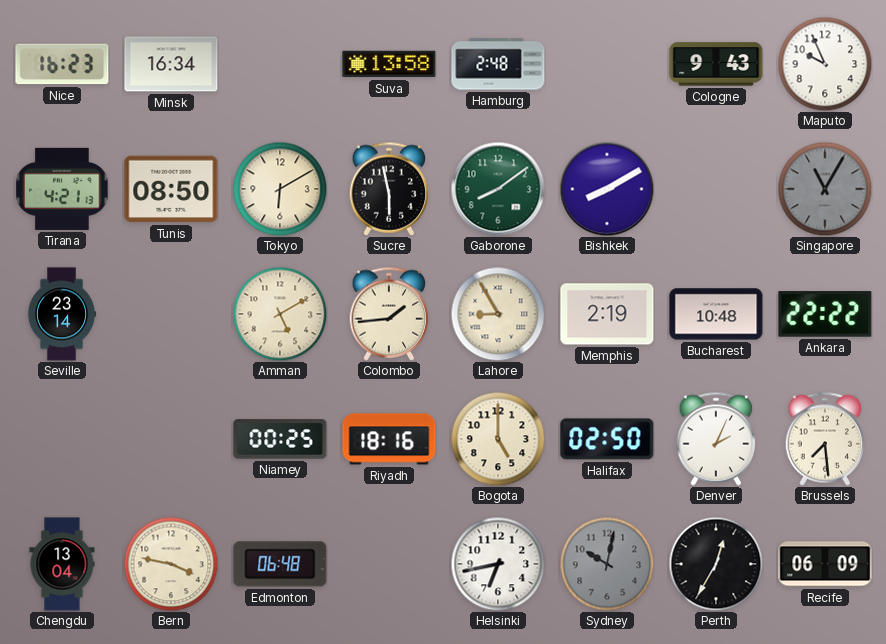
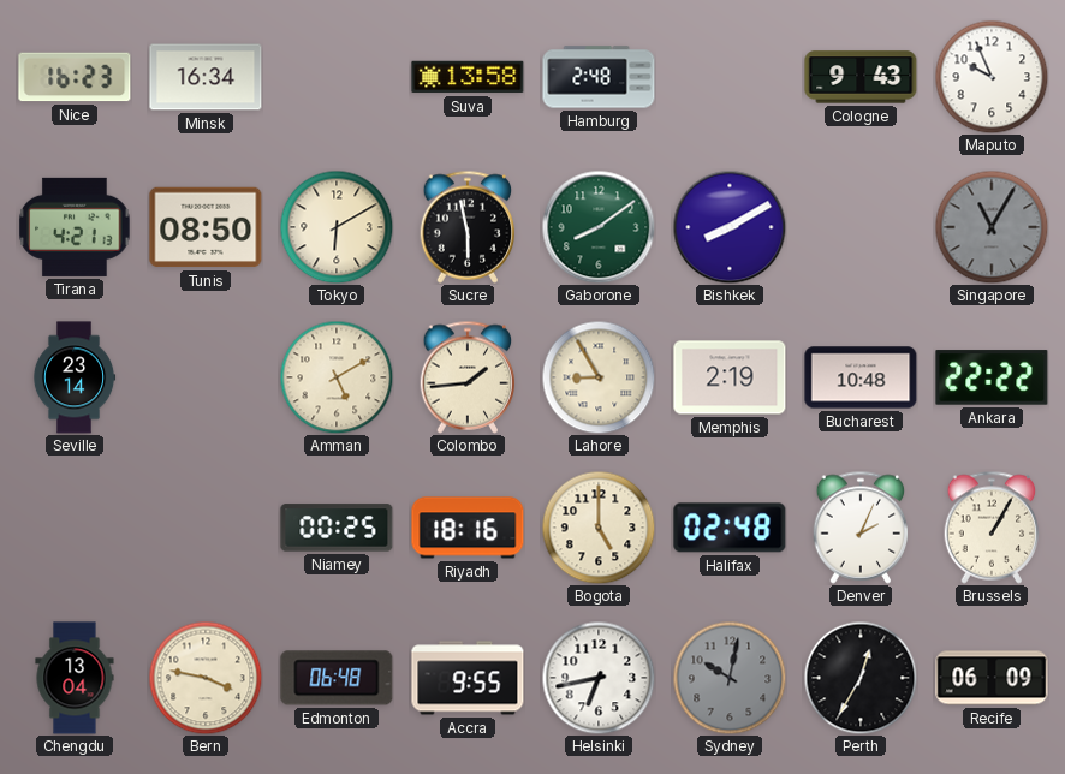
Halifax: 02:50 -> 02:48
Brussels: 7:29 -> 1:05
Accra: none -> 9:55
